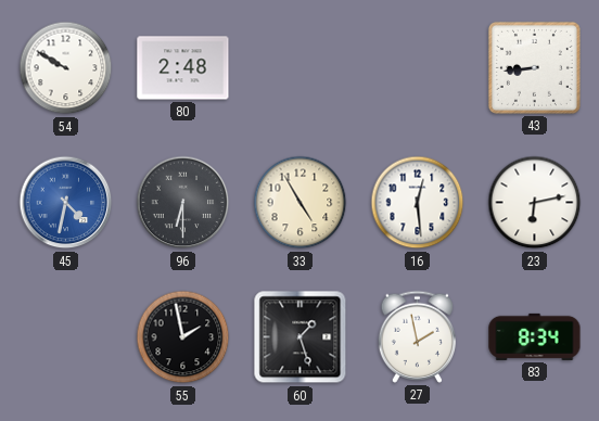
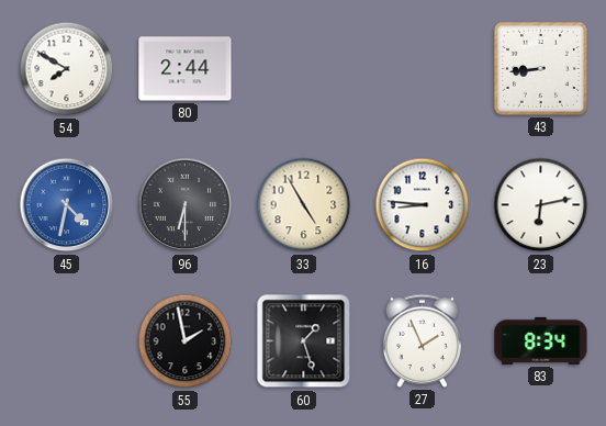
54: 9:50 -> 7:50
80: 2:48 -> 2:44
16: 12:29 -> 8:46
27: 1:58 -> 1:56
